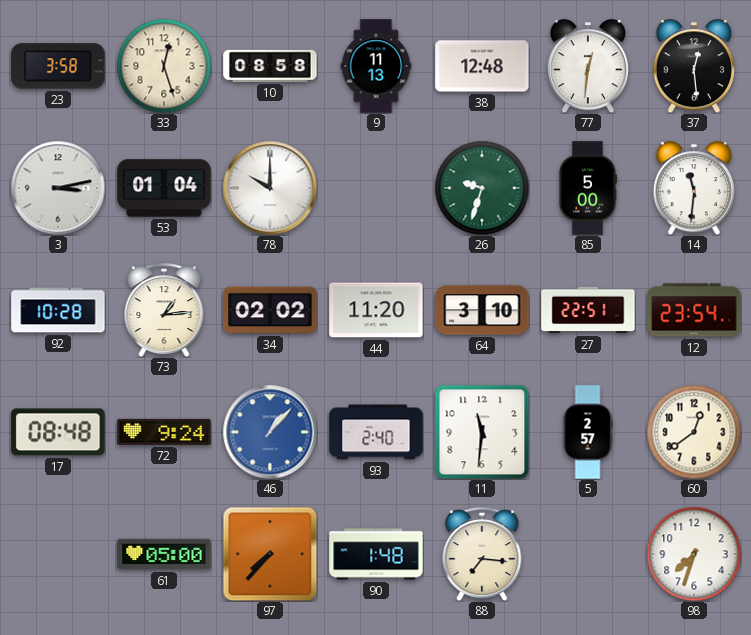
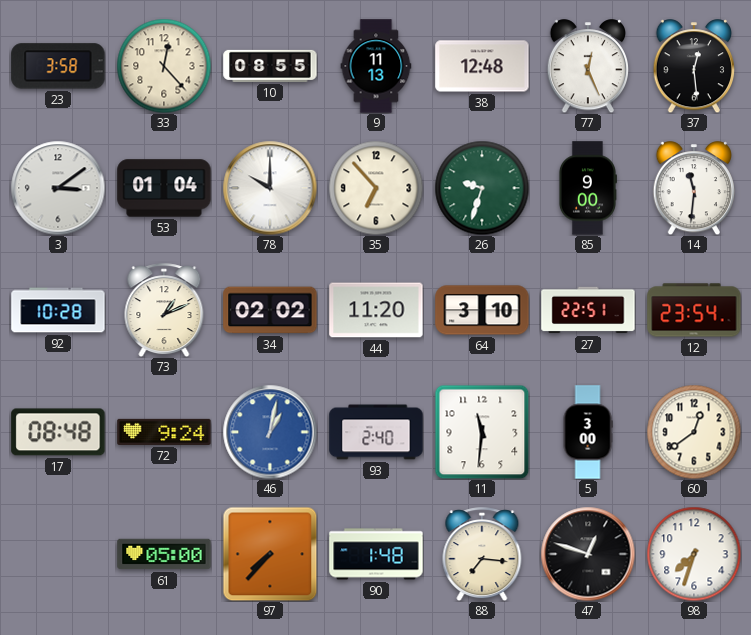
33: 12:27 -> 12:23
10: 08:58 -> 08:55
77: 12:31 -> 12:26
3: 3:13 -> 3:09
35: none -> 6:53
85: 5:00 -> 9:00
73: 1:14 -> 1:11
46: 1:07 -> 1:02
5: 2:57 -> 3:00
47: none -> 12:48
